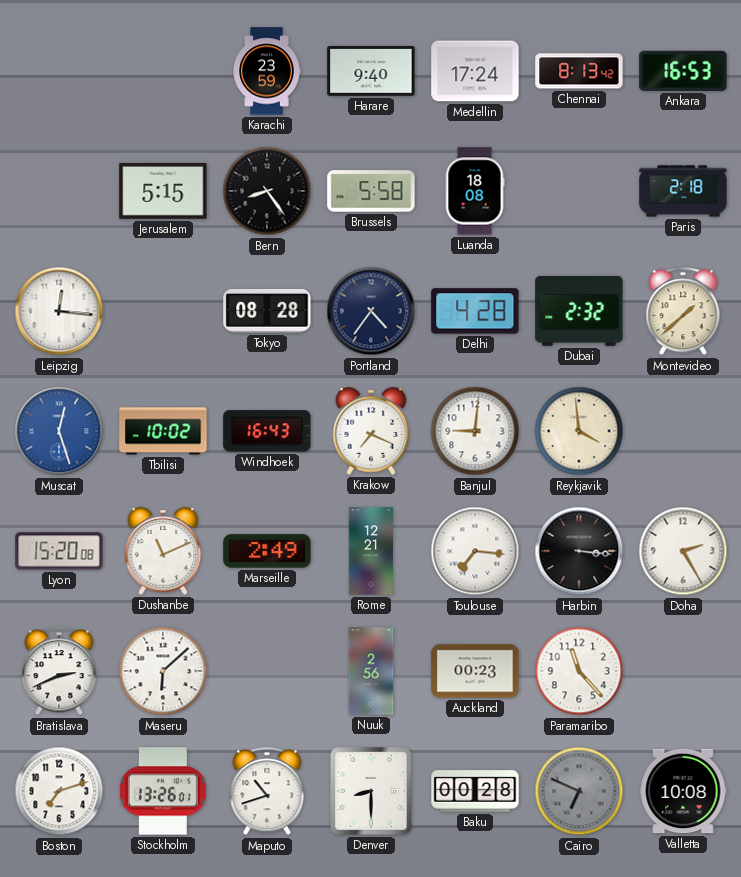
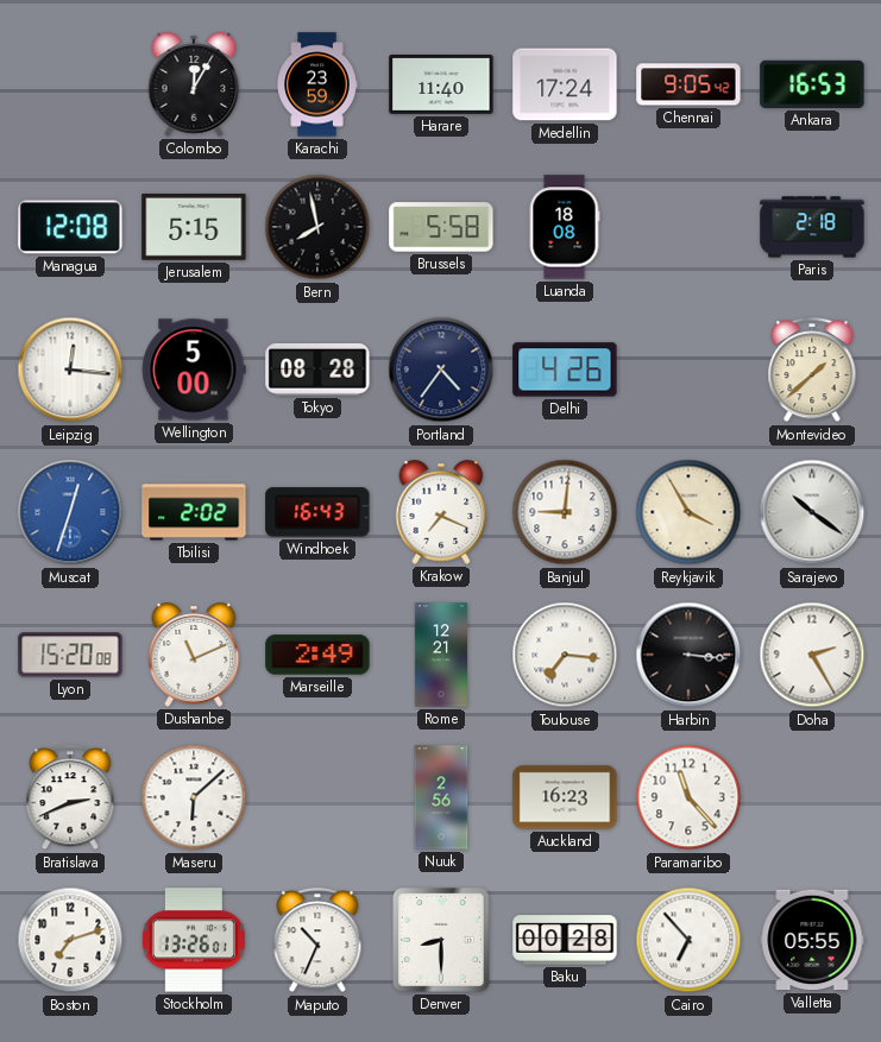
Colombo: none -> 12:05
Harare: 9:40 -> 11:40
Chennai: 8:13 -> 9:05
Managua: none -> 12:08
Bern: 8:24 -> 7:58
Wellington: none -> 5:00
Delhi: 4:28 -> 4:26
Dubai: 2:32 -> none
Muscat: 12:27 -> 12:33
Tbilisi: 10:02 -> 2:02
Reykjavik: 3:59 -> 3:55
Sarajevo: none -> 10:21
Auckland: 00:23 -> 16:23
Maputo: 10:42 -> 10:34
Cairo: 6:49 -> 6:53
Cairo dial: grey -> white
Valletta: 10:08 -> 05:55
